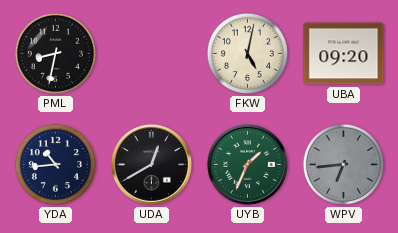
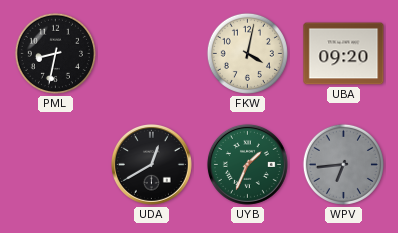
FKW: 5:02 -> 4:02
YDA: 10:44 -> none
